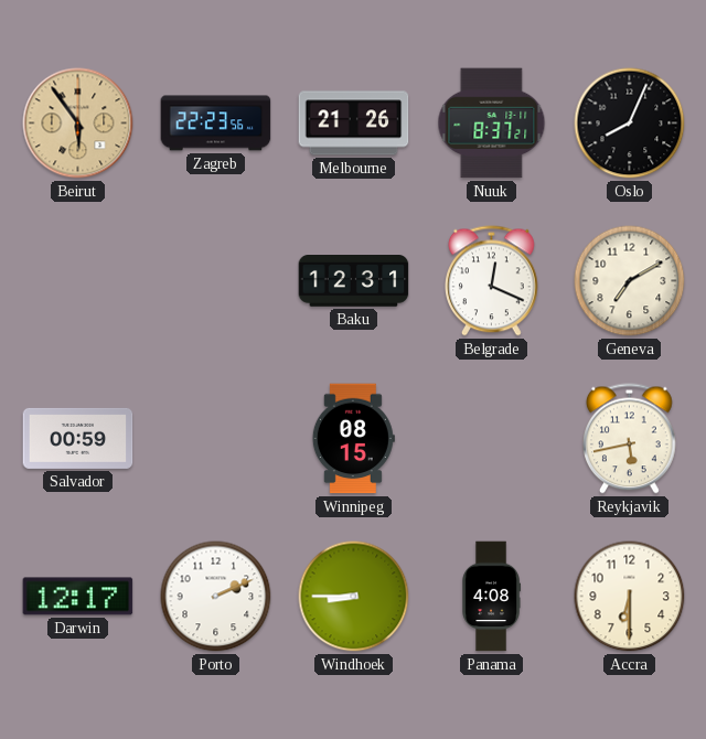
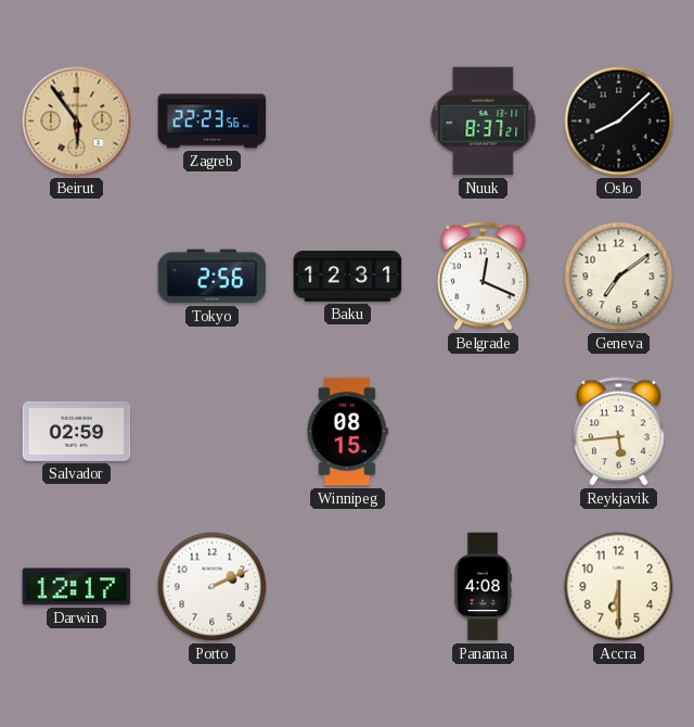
Melbourne: 21:26 -> none
Oslo: 8:04 -> 8:08
Tokyo: none -> 2:56
Geneva: 7:10 -> 7:09
Salvador: 00:59 -> 02:59
Reykjavik: 5:43 -> 5:44
Windhoek: 8:45 -> none
